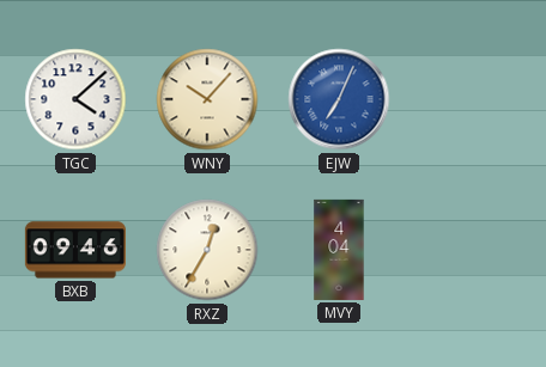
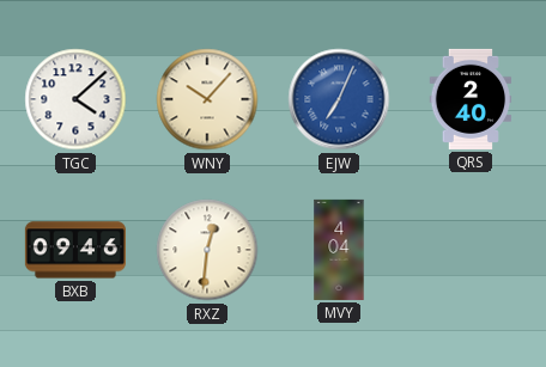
QRS: none -> 2:40
RXZ: 12:35 -> 12:31
